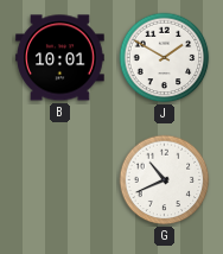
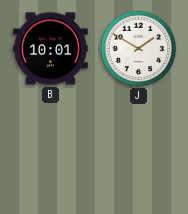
G: 10:41 -> none
